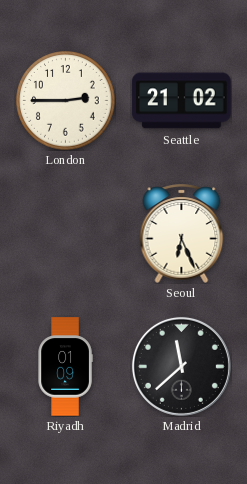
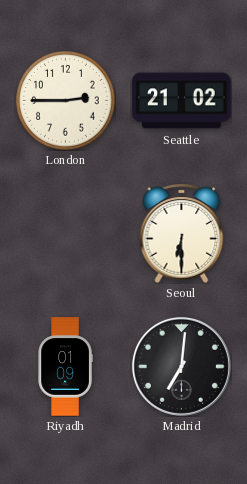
Seoul: 6:26 -> 6:30
Madrid: 11:38 -> 7:01
